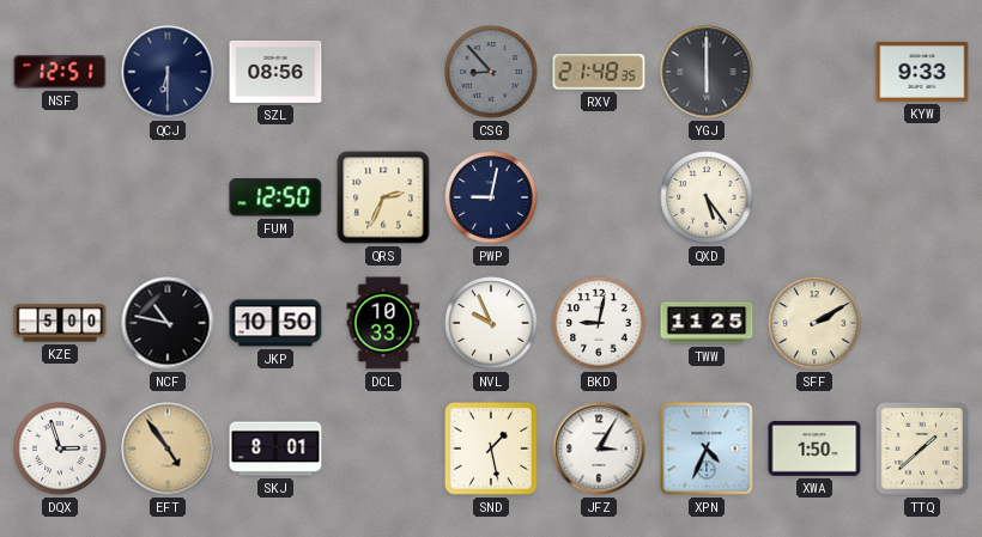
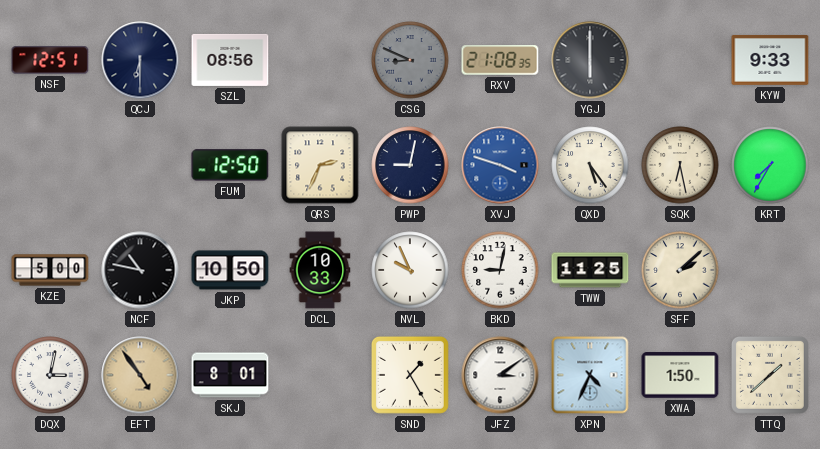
CSG: 8:53 -> 8:49
RXV: 21:48 -> 21:08
XVJ: none -> 3:48
SQK: none -> 6:28
KRT: none -> 7:35
SFF: 2:10 -> 2:08
DQX: 2:57 -> 3:02
SND: 1:28 -> 1:25
JFZ: 3:05 -> 3:09
